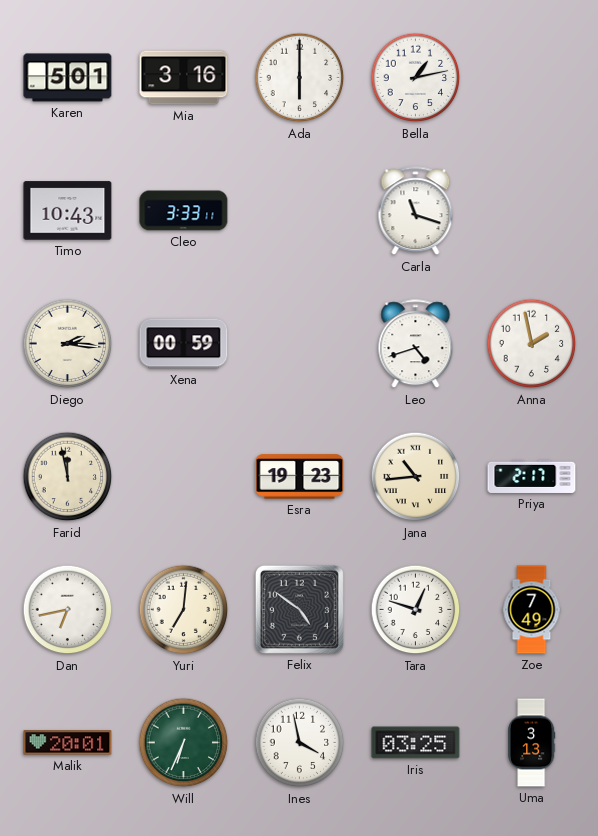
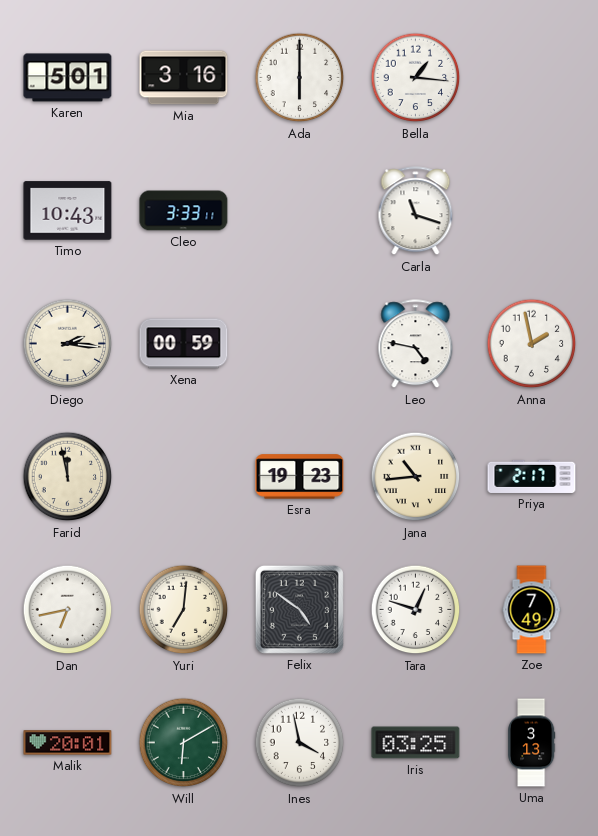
Bella: 1:13 -> 1:16
Leo: 4:42 -> 4:47
Will: 6:34 -> 6:10
